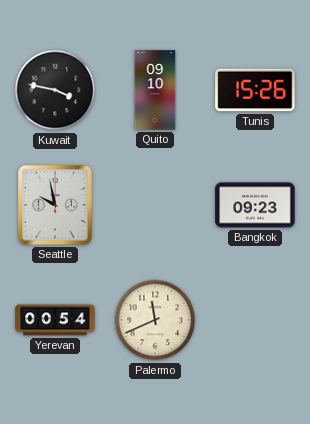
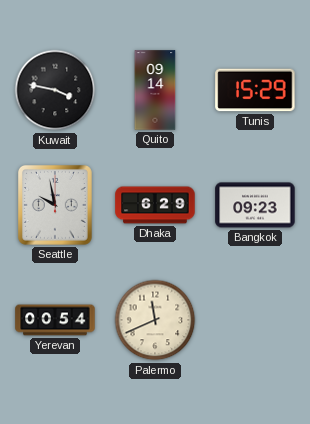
Quito: 09:10 -> 09:14
Tunis: 15:26 -> 15:29
Dhaka: none -> 6:29
